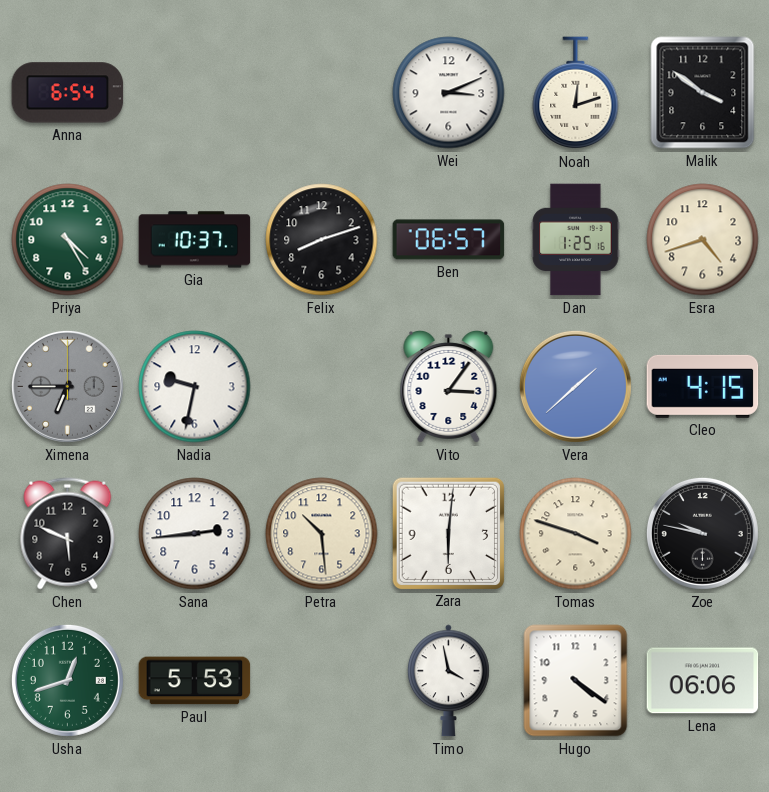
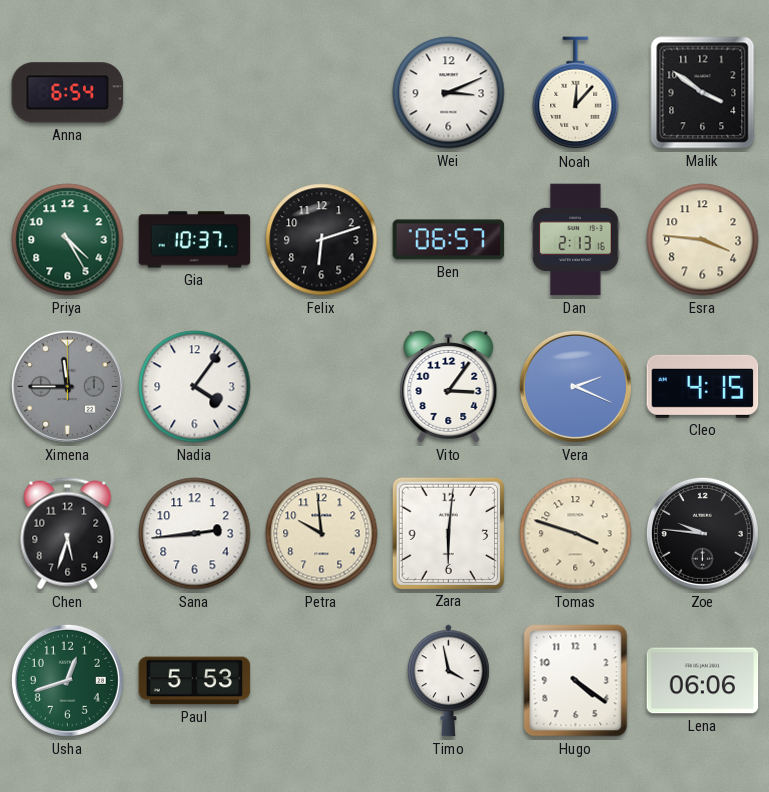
Noah: 12:12 -> 12:07
Felix: 8:12 -> 6:12
Dan: 1:25 -> 2:13
Esra: 4:42 -> 3:46
Ximena: 6:45 -> 11:45
Nadia: 9:32 -> 4:06
Vera: 1:38 -> 2:19
Chen: 5:49 -> 5:33
Petra: 10:29 -> 9:59
Zoe: 9:47 -> 9:46
